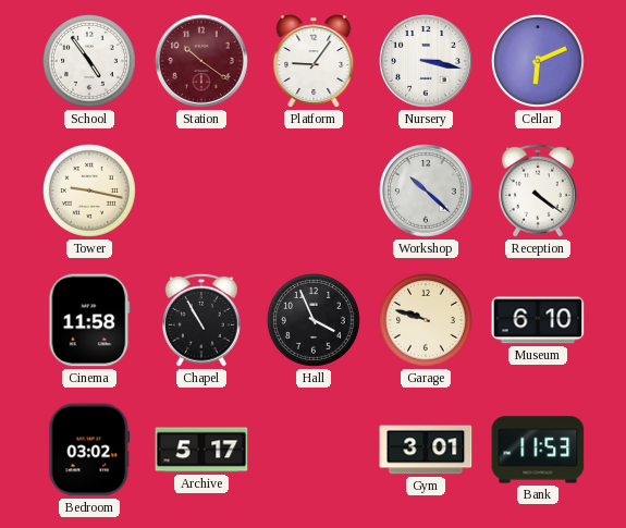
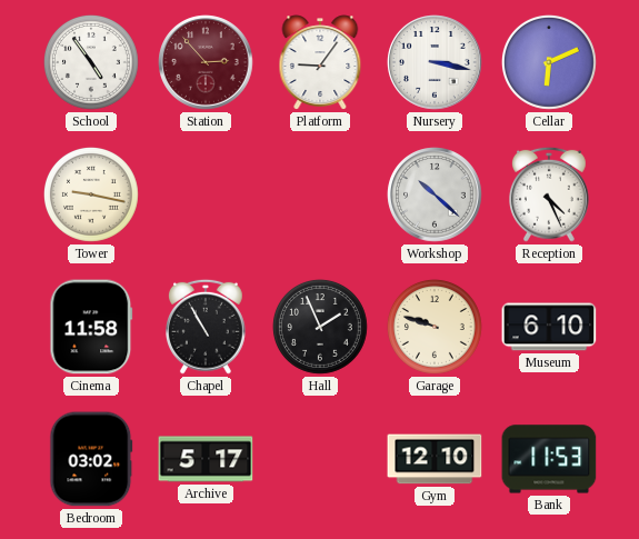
Station: 10:21 -> 2:53
Reception: 4:21 -> 4:26
Hall: 3:56 -> 1:56
Gym: 3:01 -> 12:10
